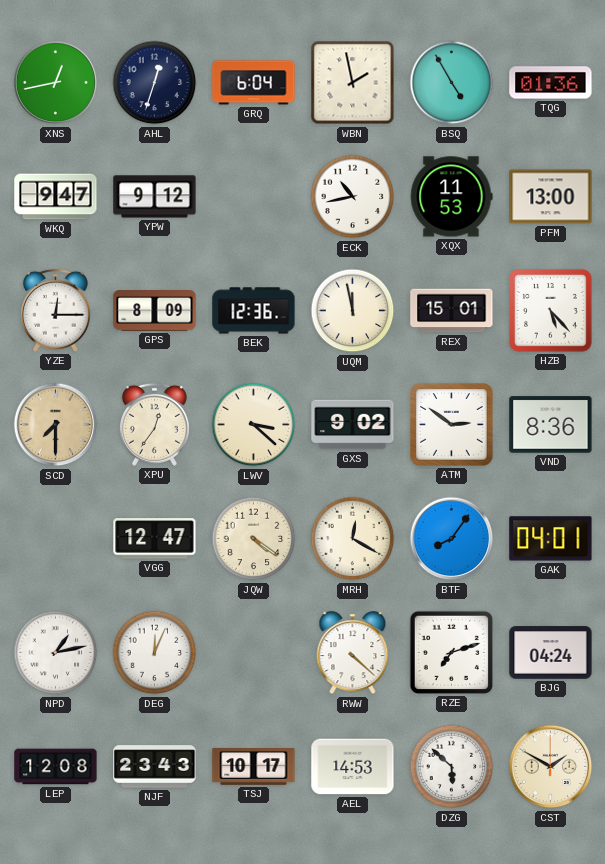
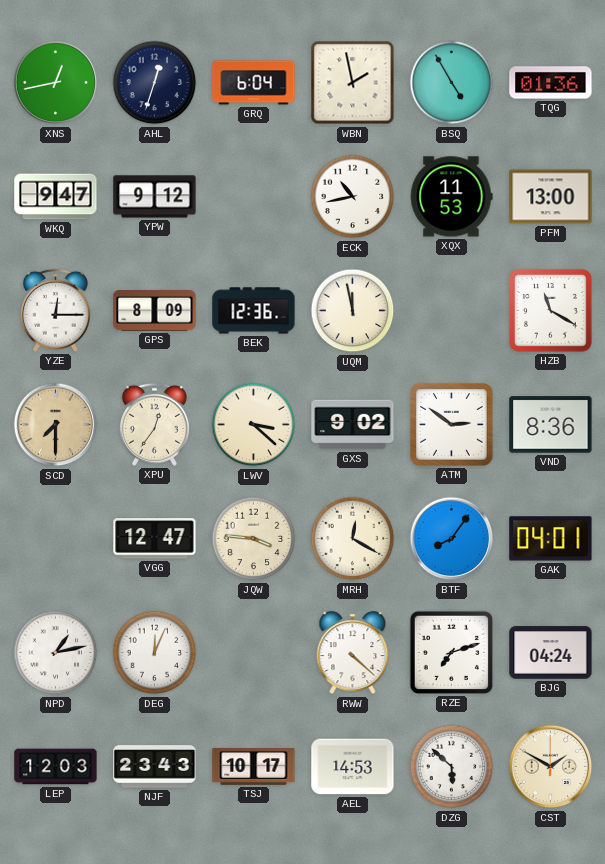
REX: 15:01 -> none
HZB: 5:23 -> 11:20
JQW: 4:21 -> 3:46
LEP: 12:08 -> 12:03
